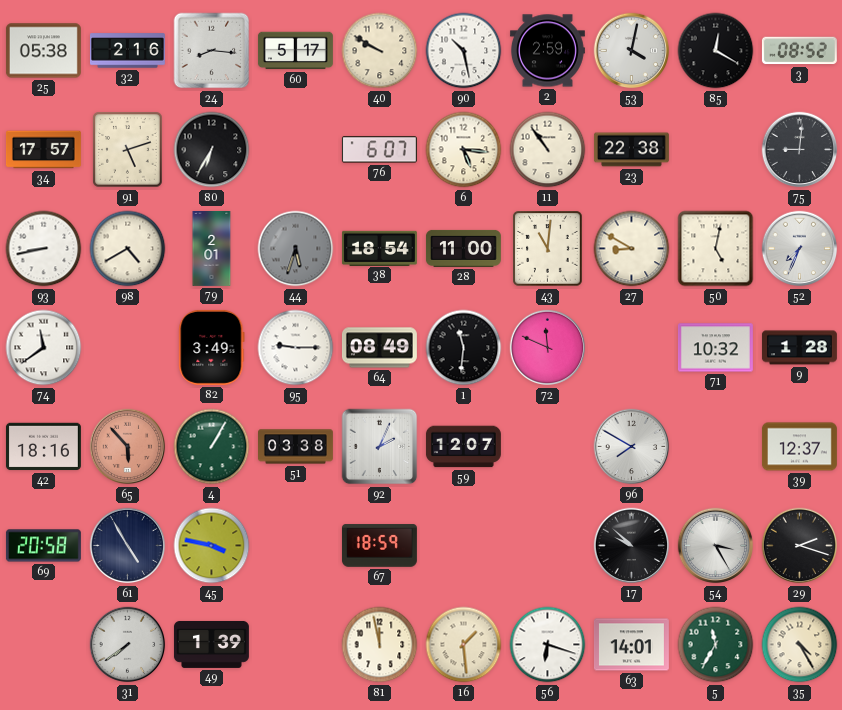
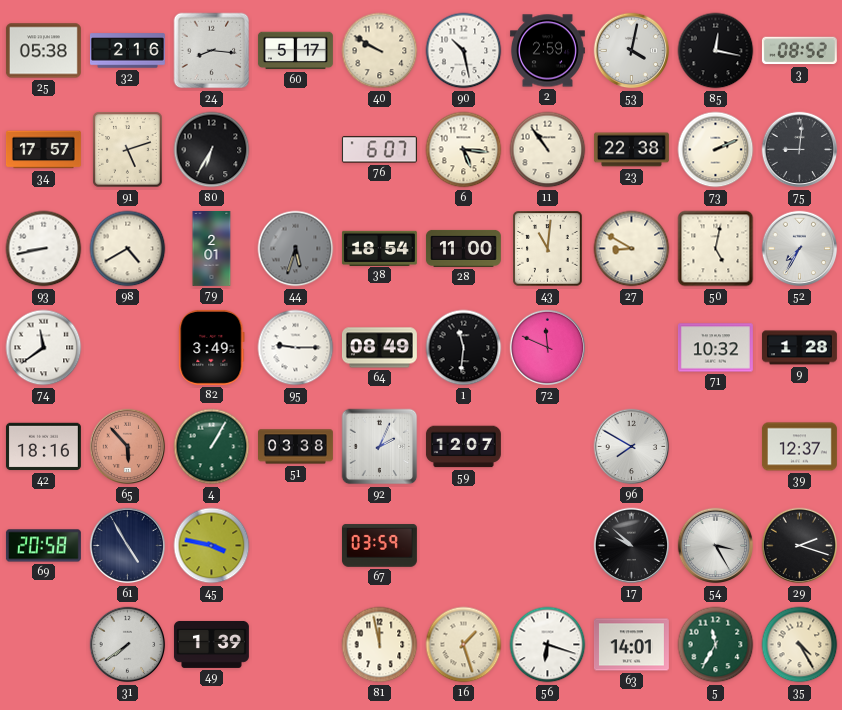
85: 12:20 -> 12:17
73: none -> 2:11
52: 7:34 -> 7:35
67: 18:59 -> 03:59
16: 1:29 -> 1:27
